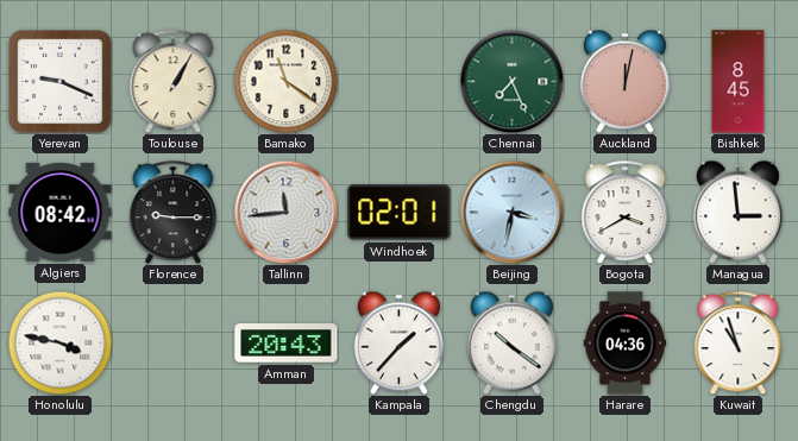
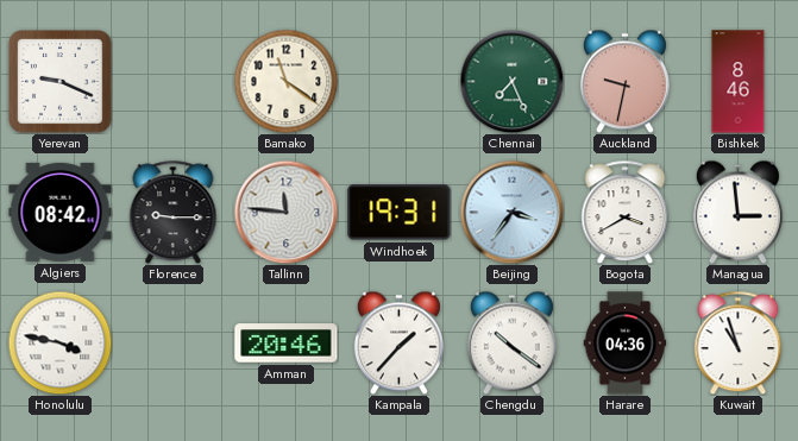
Toulouse: 1:05 -> none
Auckland: 12:02 -> 9:32
Bishkek: 8:45 -> 8:46
Tallinn: 11:44 -> 11:46
Windhoek: 02:01 -> 19:31
Beijing: 3:32 -> 3:36
Amman: 20:43 -> 20:46
